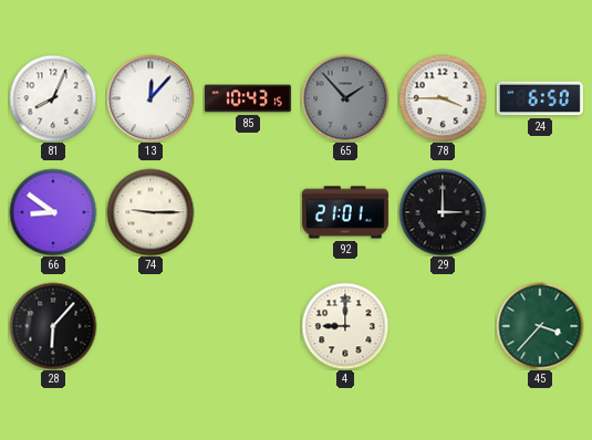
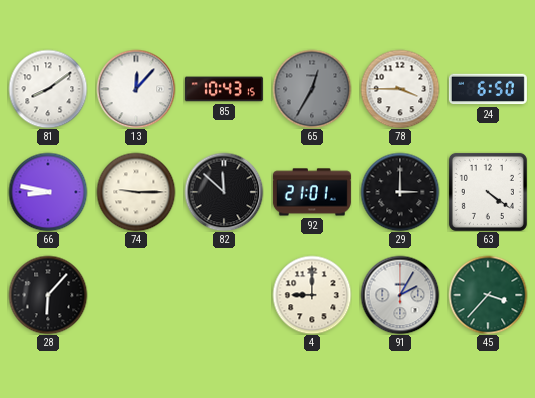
81: 8:04 -> 8:09
65: 1:53 -> 12:35
66: 8:51 -> 8:47
82: none -> 11:52
63: none -> 4:21
91: none -> 2:05
